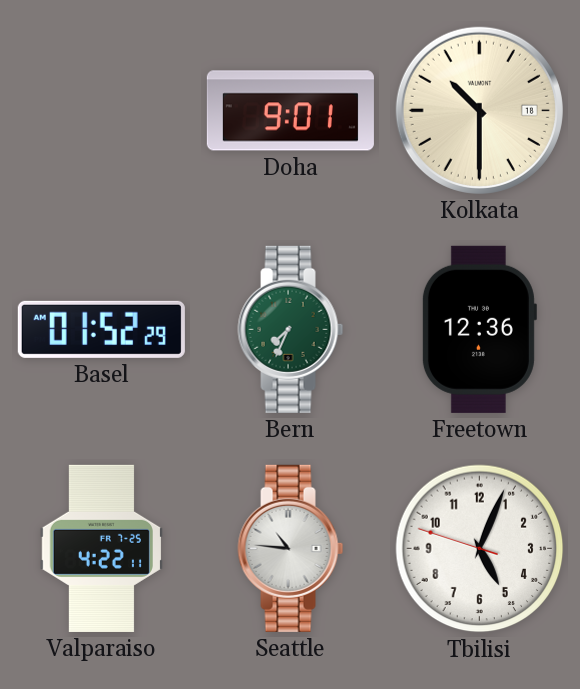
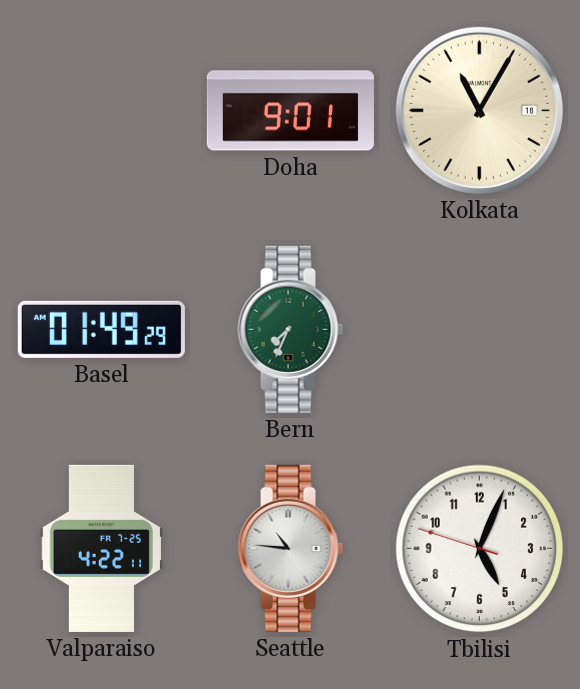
Kolkata: 10:30 -> 11:05
Basel: 01:52 -> 01:49
Freetown: 12:36 -> none
